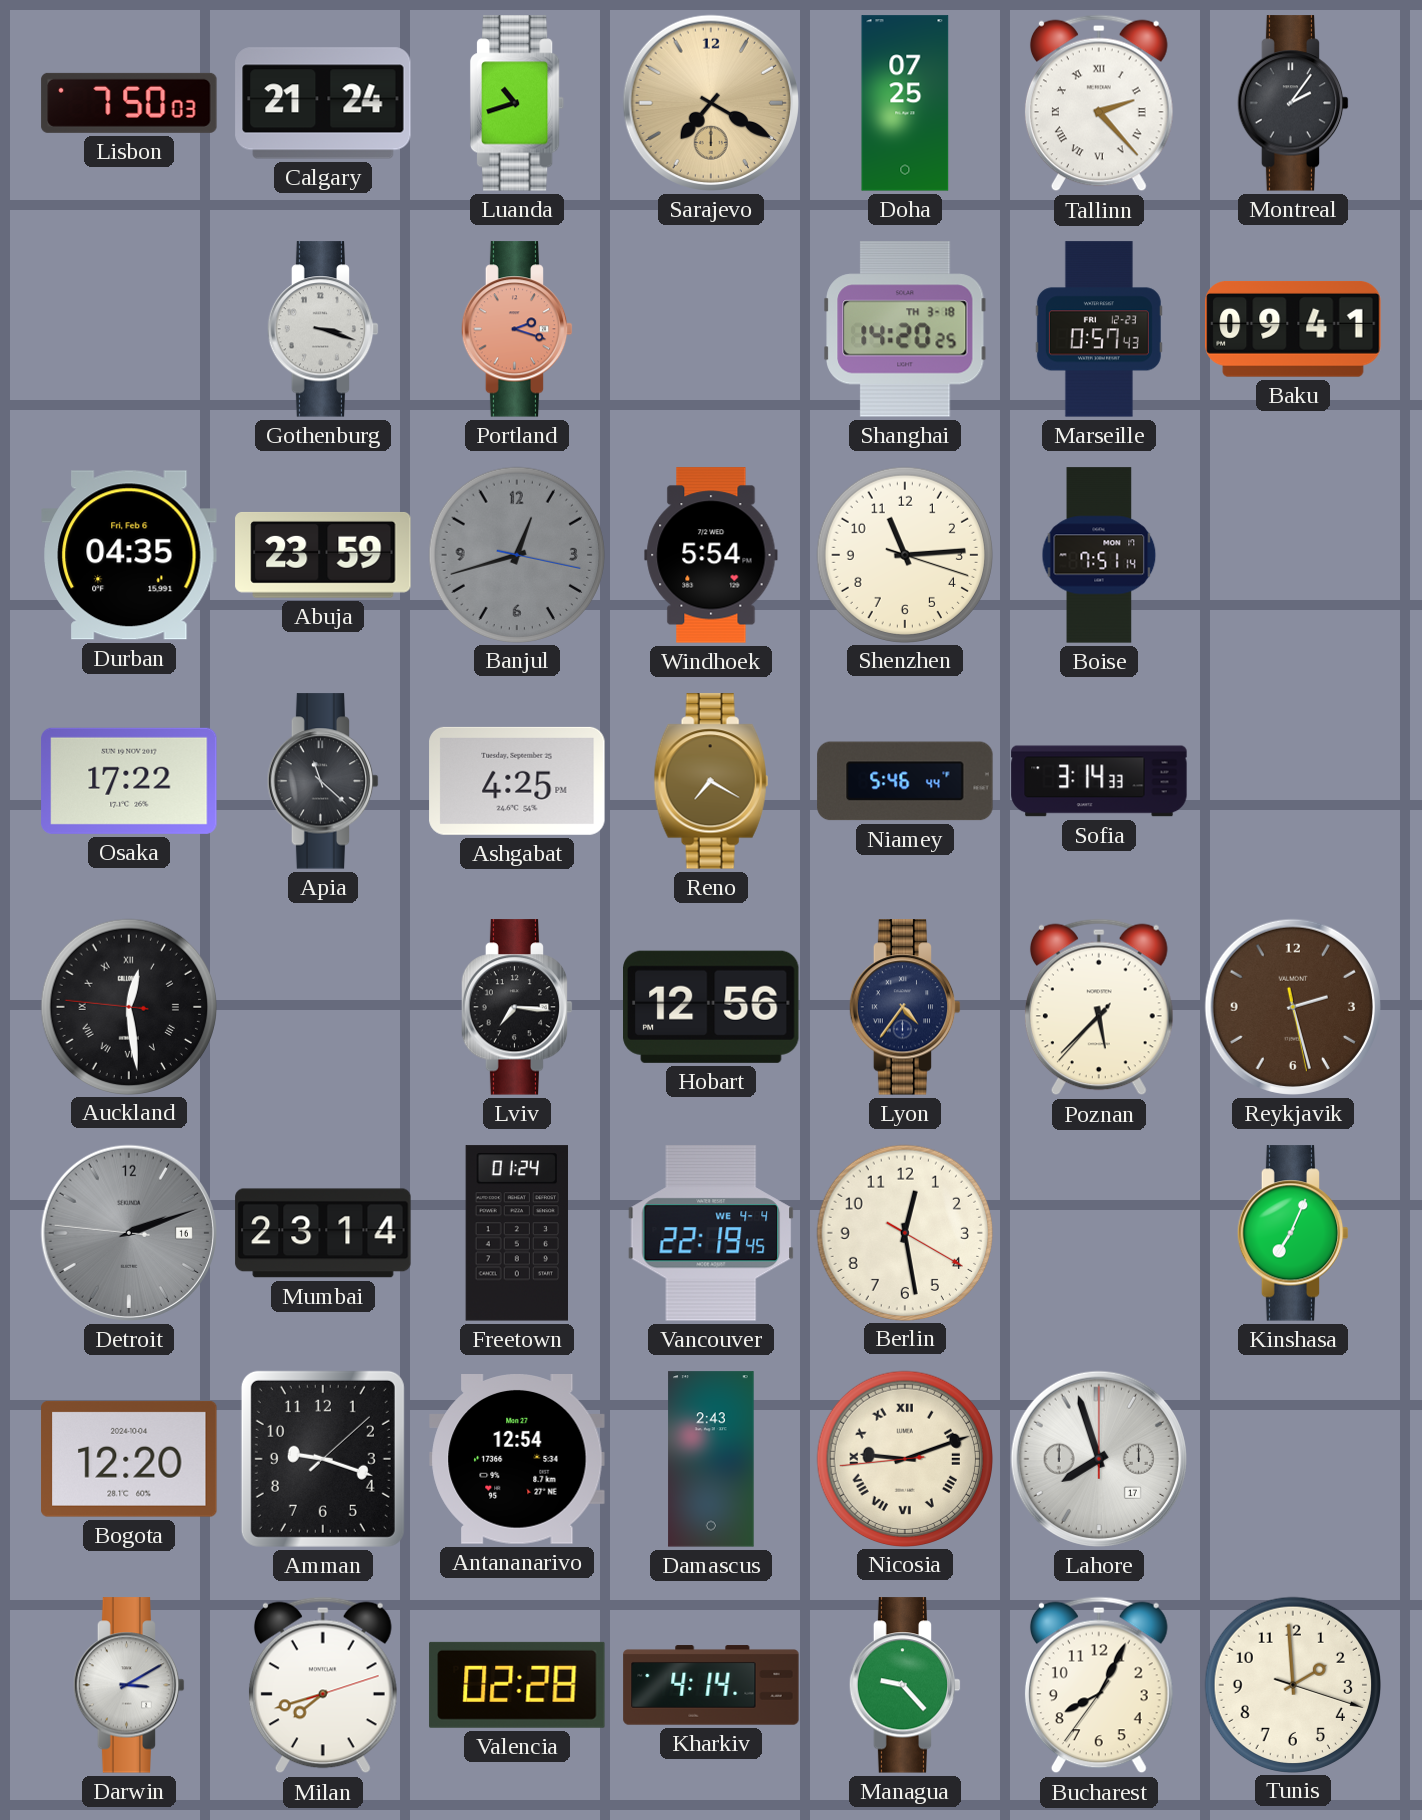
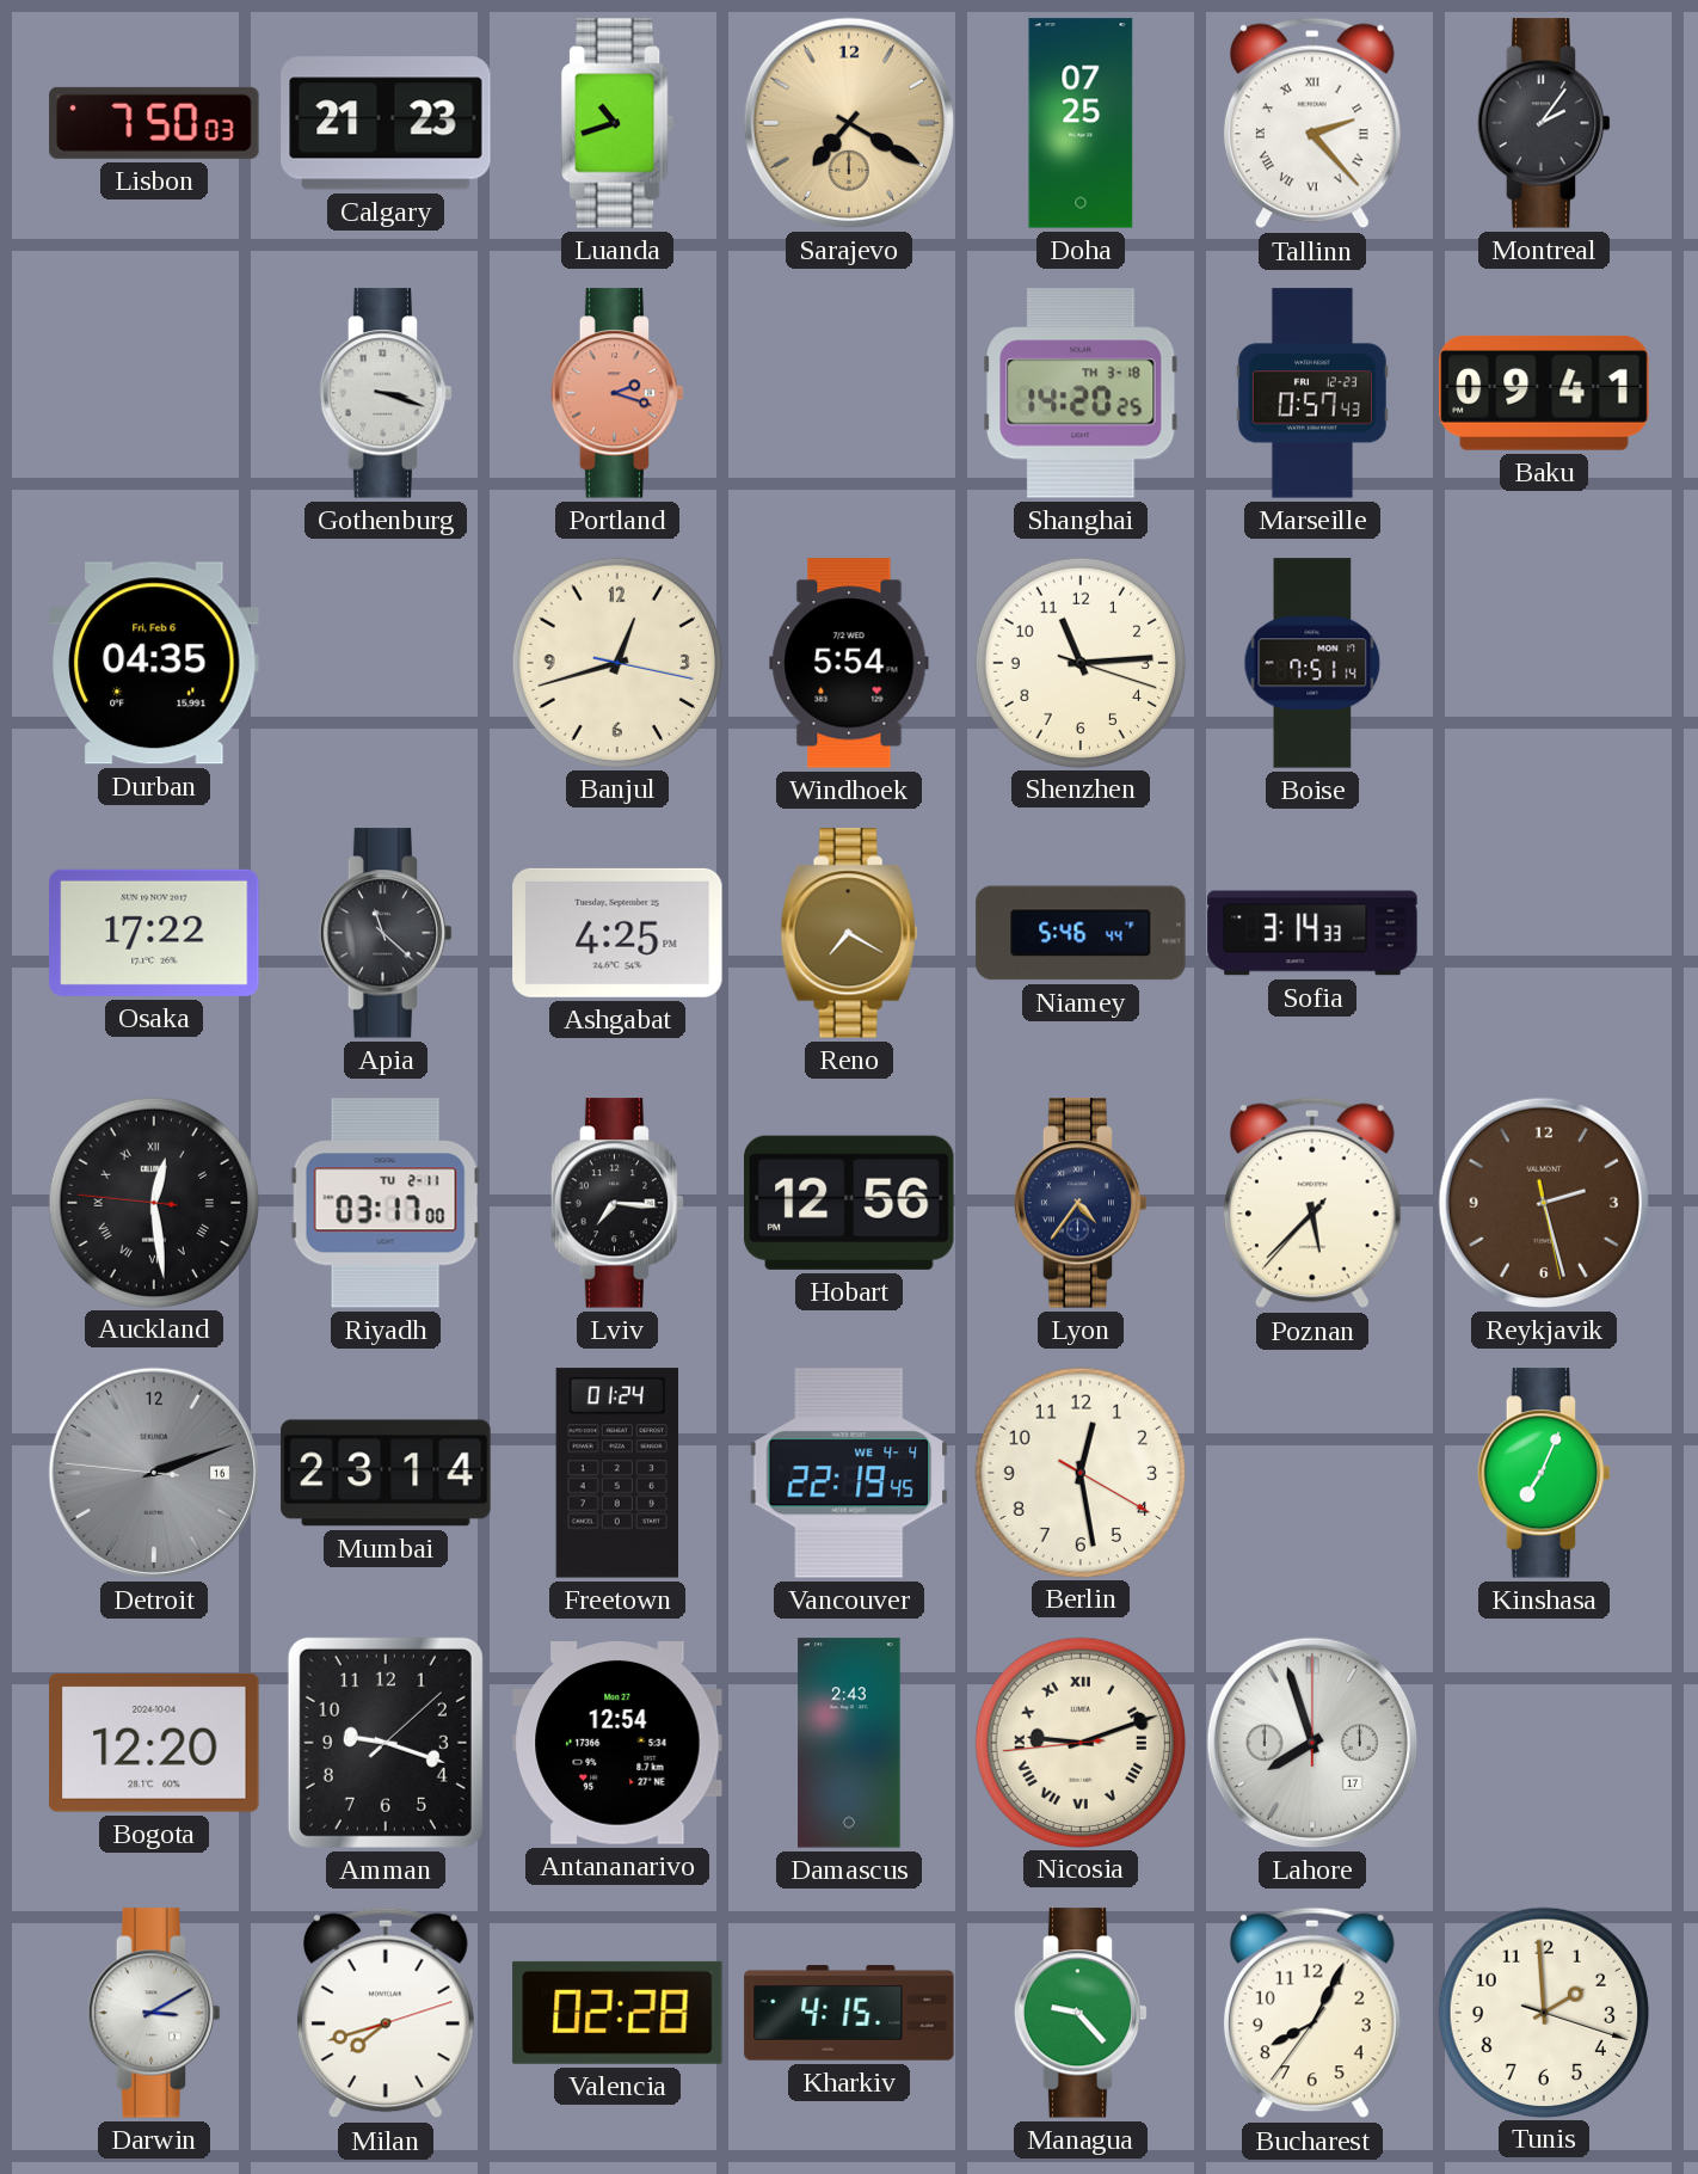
Calgary: 21:24 -> 21:23
Abuja: 23:59 -> none
Banjul dial: grey -> cream
Riyadh: none -> 03:17
Kharkiv: 4:14 -> 4:15
